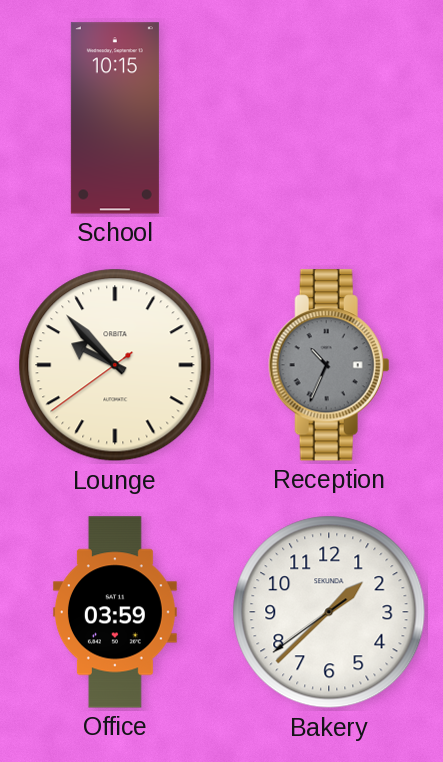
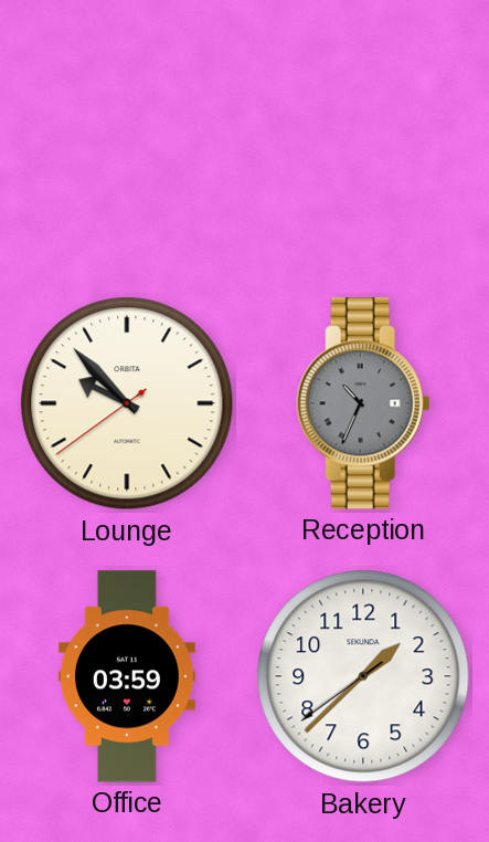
School: 10:15 -> none
